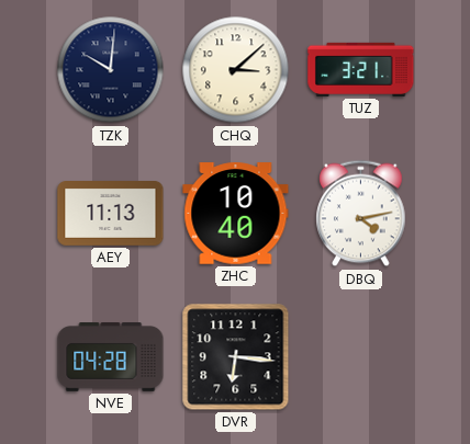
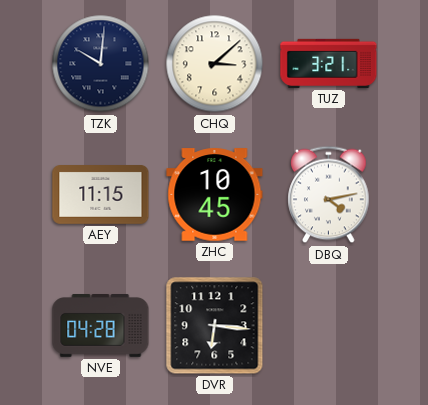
AEY: 11:13 -> 11:15
ZHC: 10:40 -> 10:45
